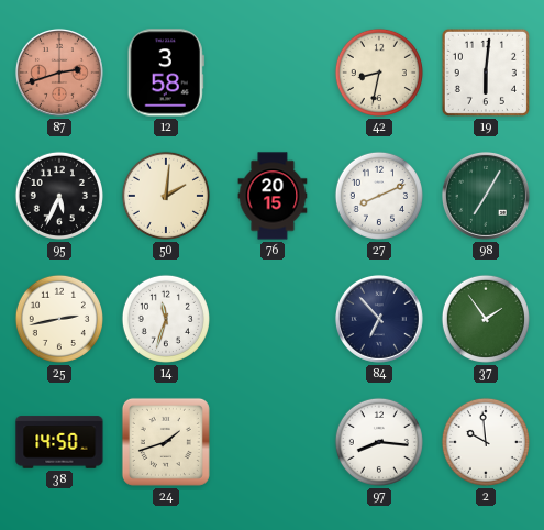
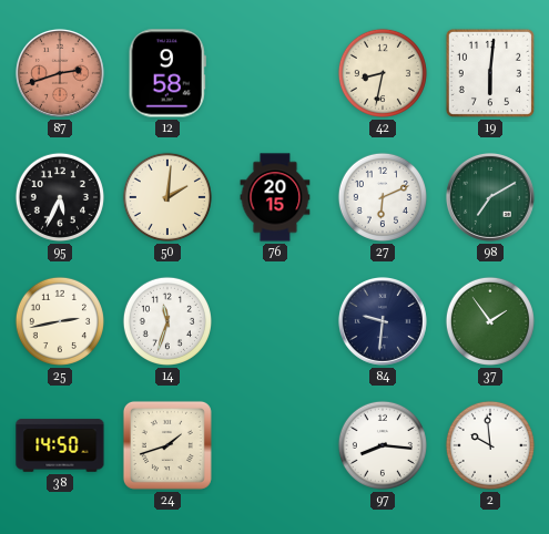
12: 3:58 -> 9:58
27: 8:11 -> 6:11
98: 7:05 -> 7:10
84: 6:53 -> 9:31
